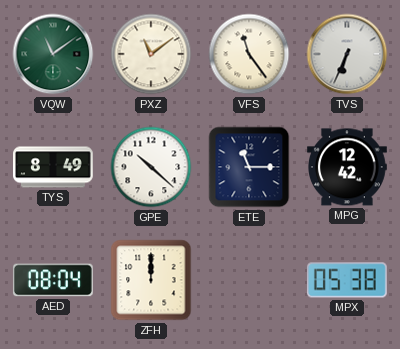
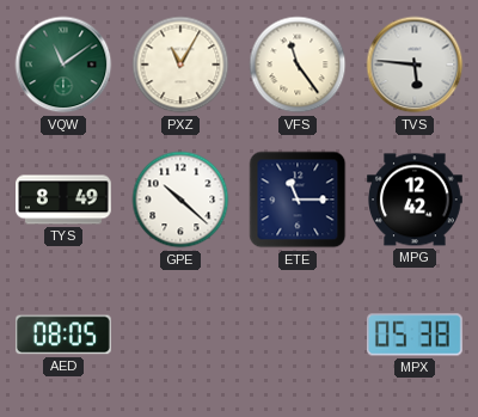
PXZ: 11:09 -> 11:05
TVS: 6:34 -> 5:46
AED: 08:04 -> 08:05
ZFH: 12:00 -> none
